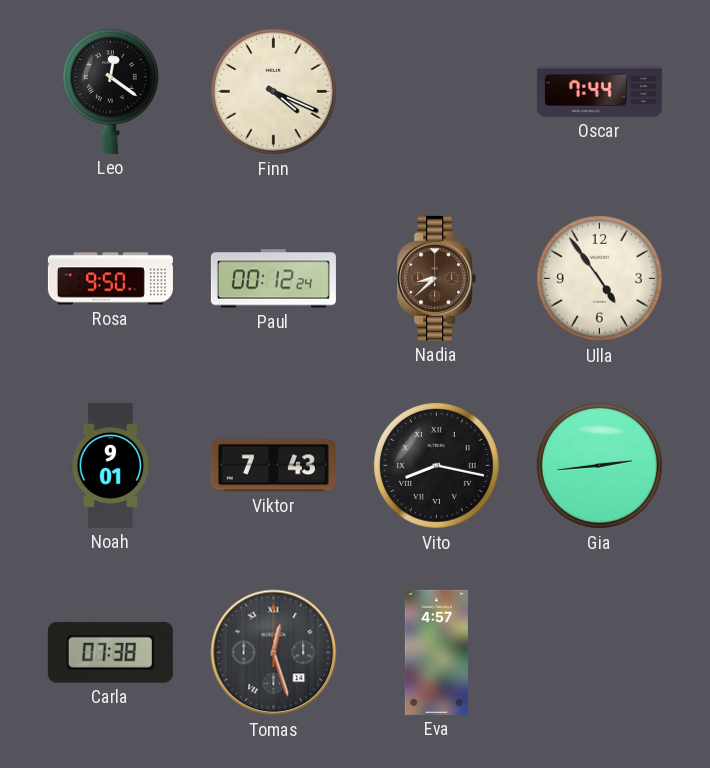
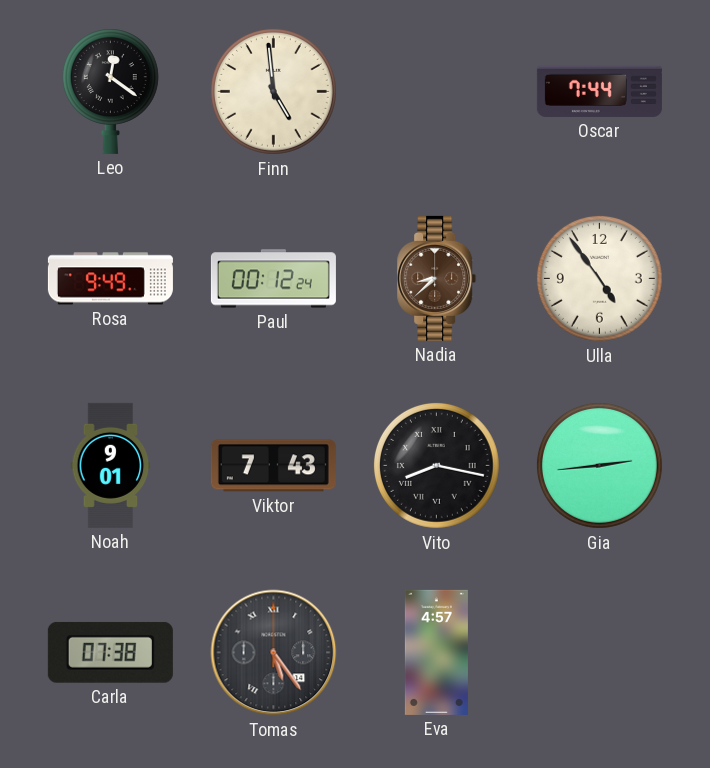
Finn: 4:19 -> 4:59
Rosa: 9:50 -> 9:49
Tomas: 12:27 -> 5:24
